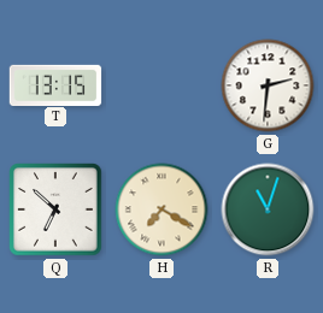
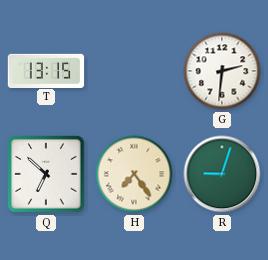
H: 7:20 -> 7:24
R: 11:03 -> 9:03
